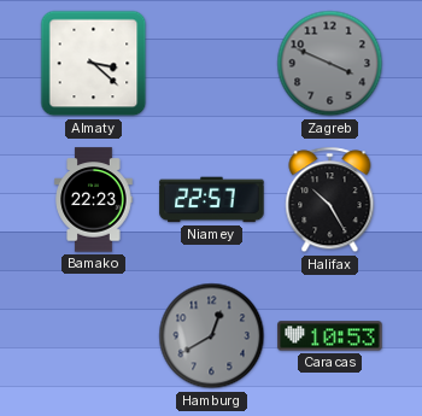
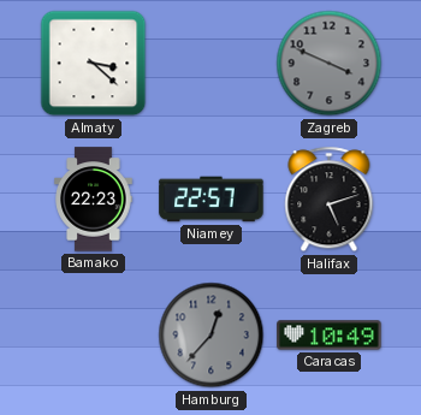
Halifax: 10:25 -> 5:12
Hamburg: 12:40 -> 12:37
Caracas: 10:53 -> 10:49
